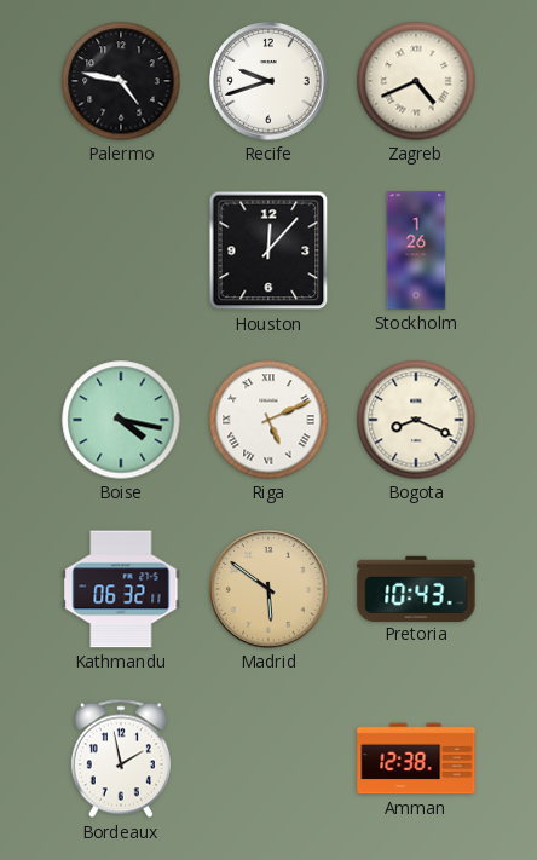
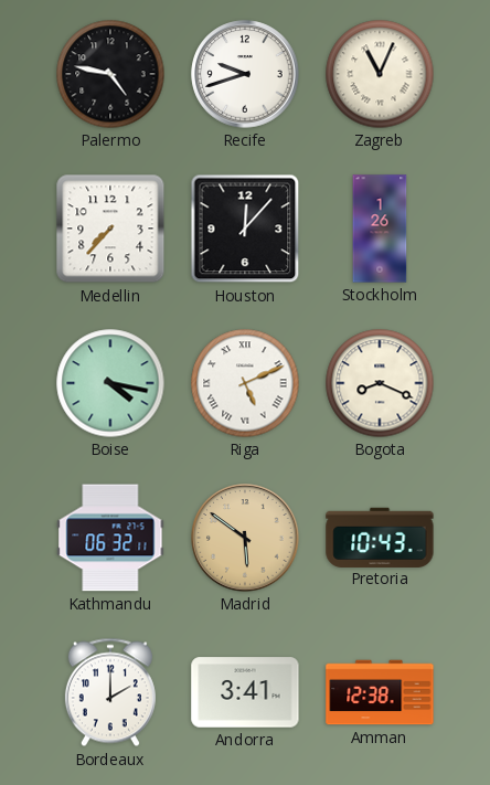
Zagreb: 4:41 -> 11:04
Medellin: none -> 7:37
Bordeaux: 1:58 -> 2:00
Andorra: none -> 3:41
